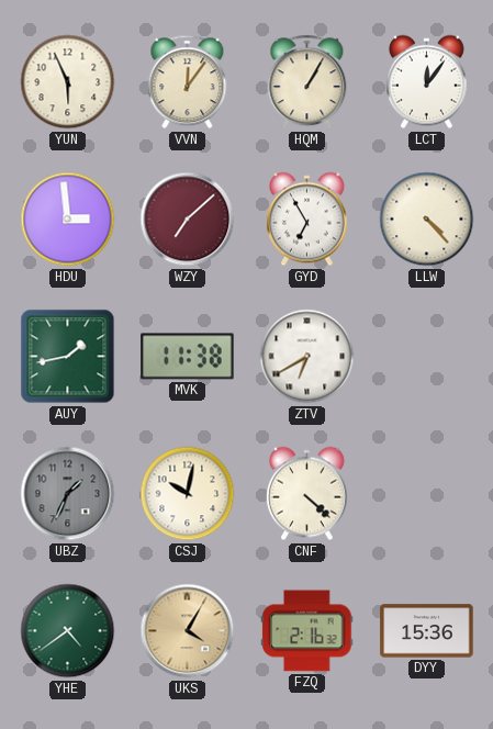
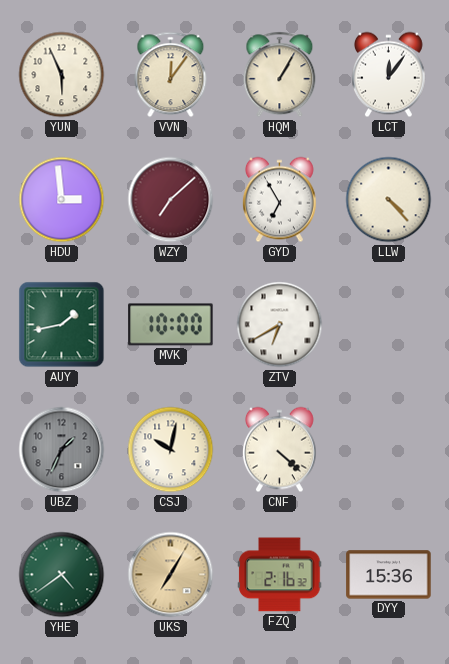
MVK: 11:38 -> 10:00
UKS: 4:05 -> 7:05
